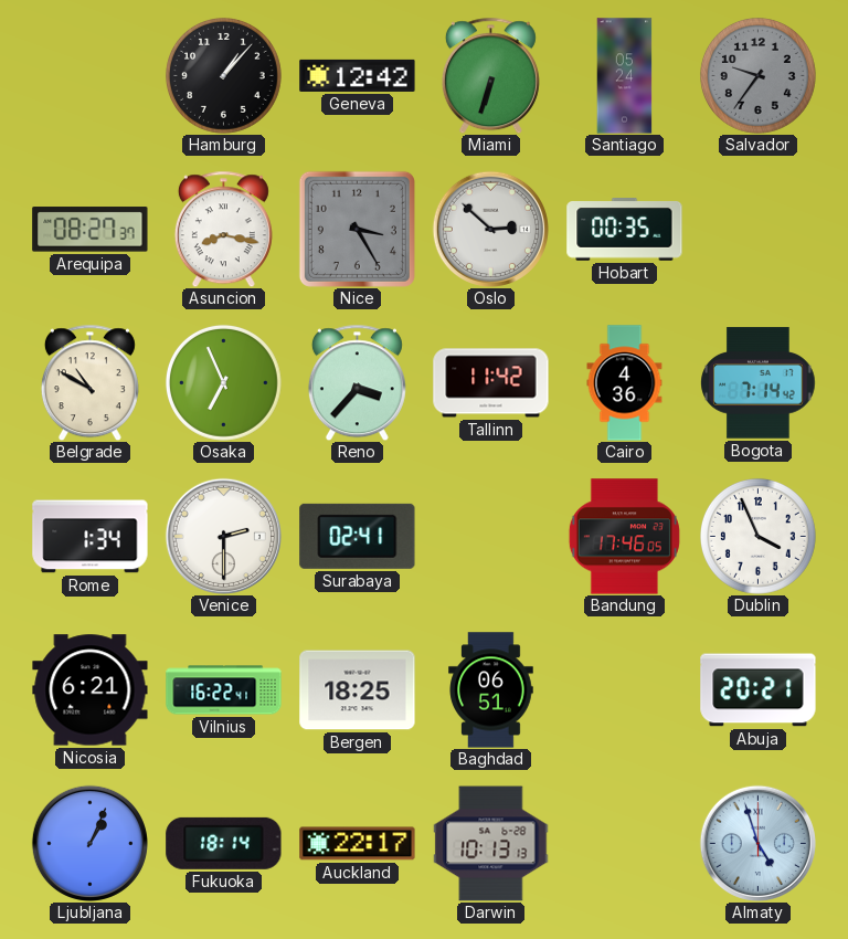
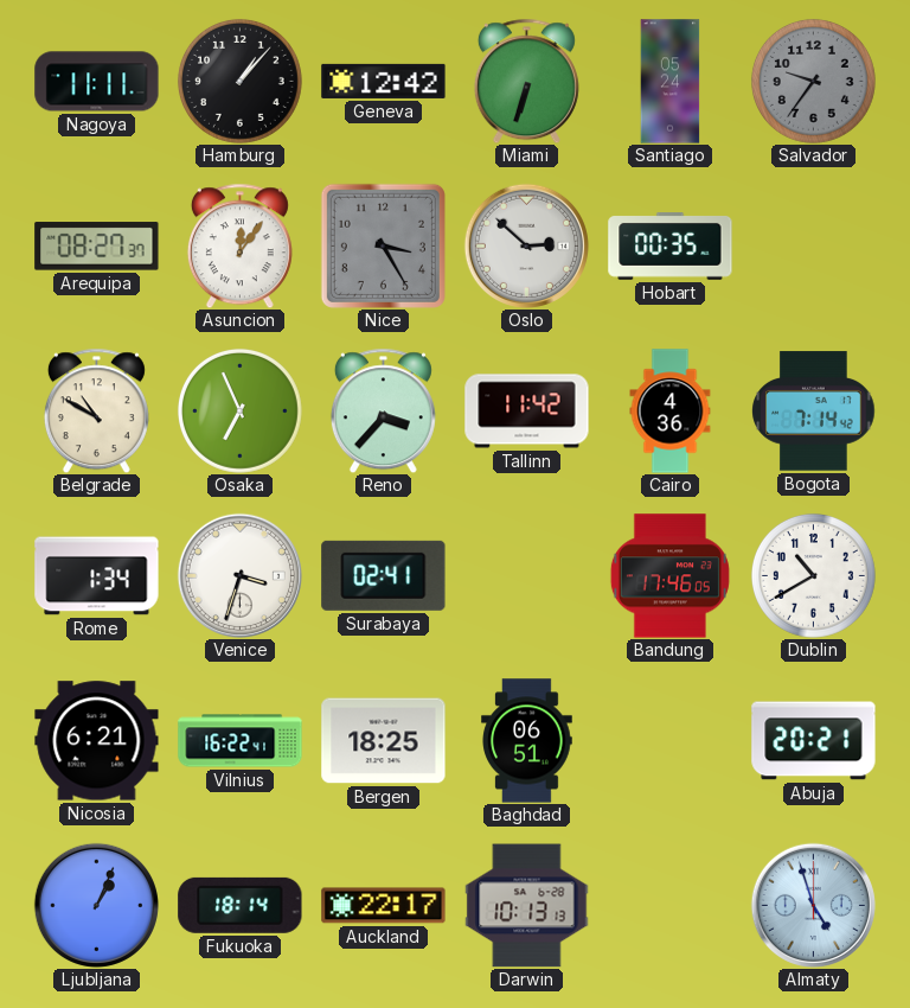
Nagoya: none -> 11:11
Asuncion: 8:17 -> 12:06
Venice: 2:30 -> 3:33
Dublin: 3:56 -> 10:40
